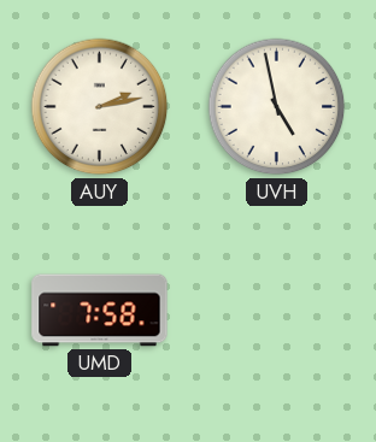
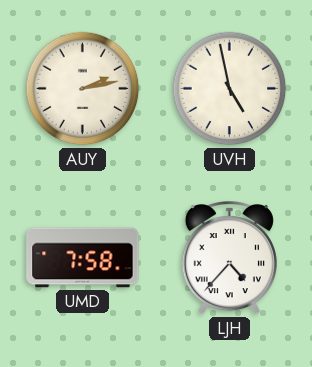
LJH: none -> 4:37
